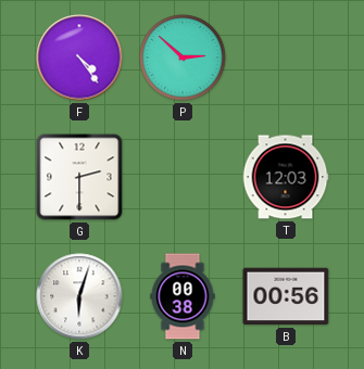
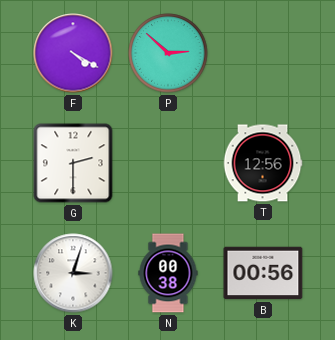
F: 4:24 -> 4:20
T: 12:03 -> 12:56
K: 6:03 -> 3:03
